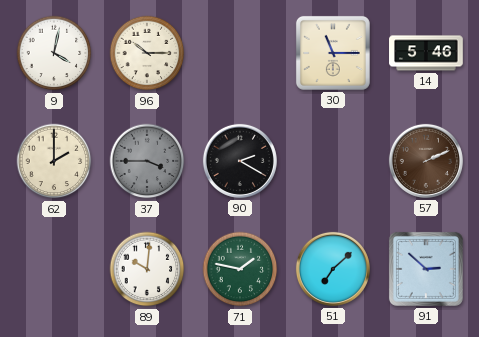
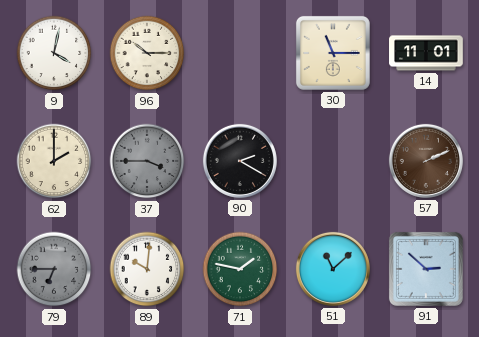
14: 5:46 -> 11:01
79: none -> 6:45
51: 7:08 -> 11:08
